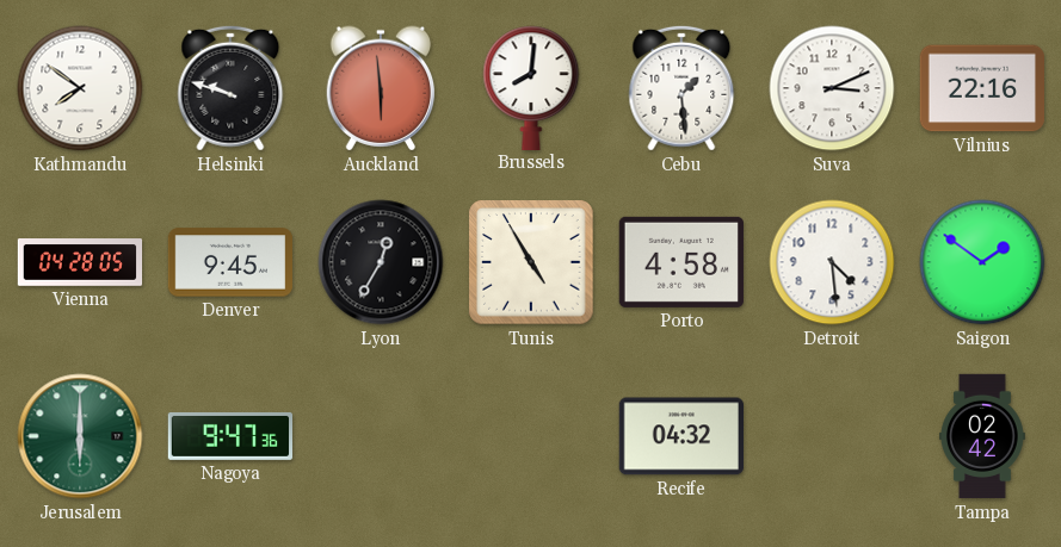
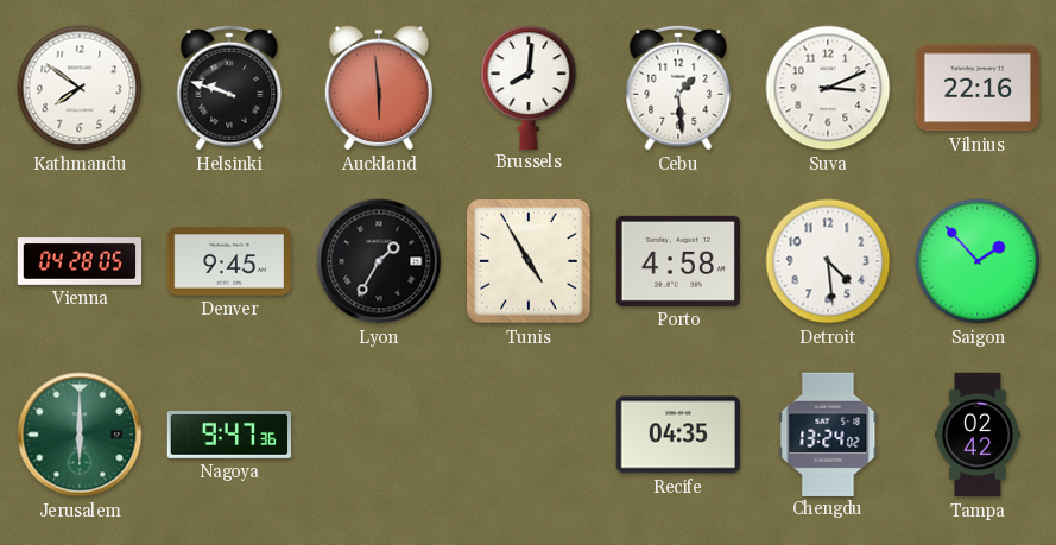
Lyon: 12:35 -> 1:35
Saigon: 1:51 -> 1:53
Recife: 04:32 -> 04:35
Chengdu: none -> 13:24
